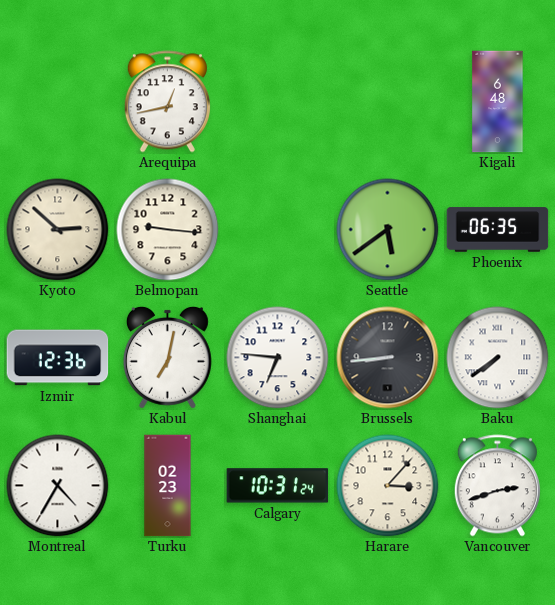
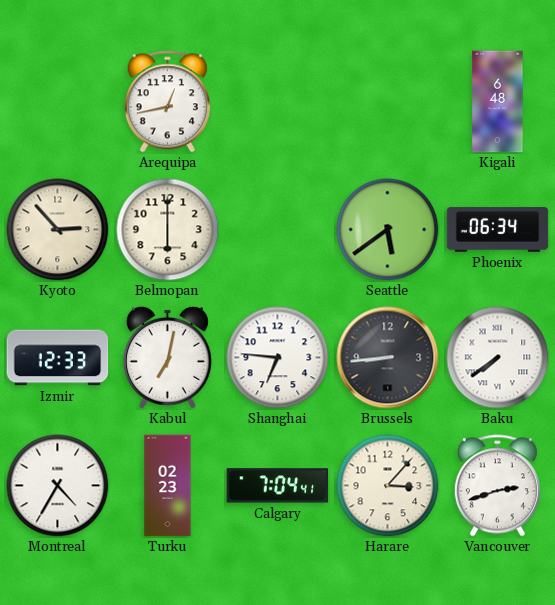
Kyoto: 2:52 -> 2:53
Belmopan: 9:16 -> 6:00
Phoenix: 06:35 -> 06:34
Izmir: 12:36 -> 12:33
Calgary: 10:31 -> 7:04
